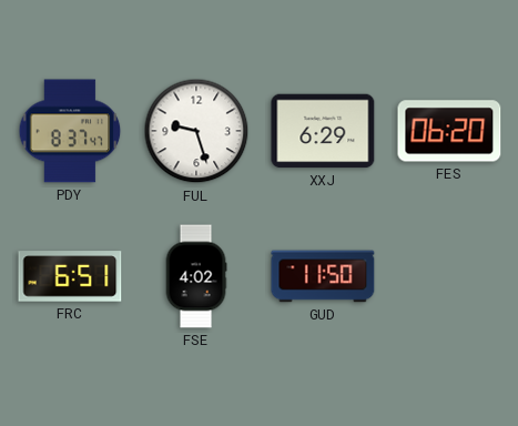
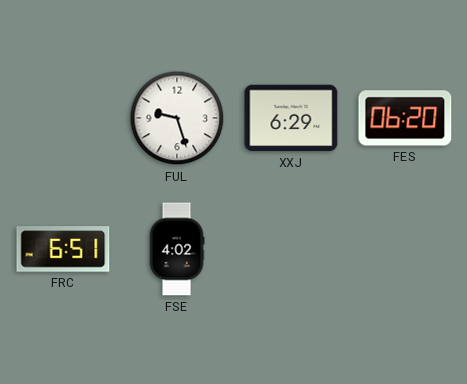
PDY: 8:37 -> none
GUD: 11:50 -> none
